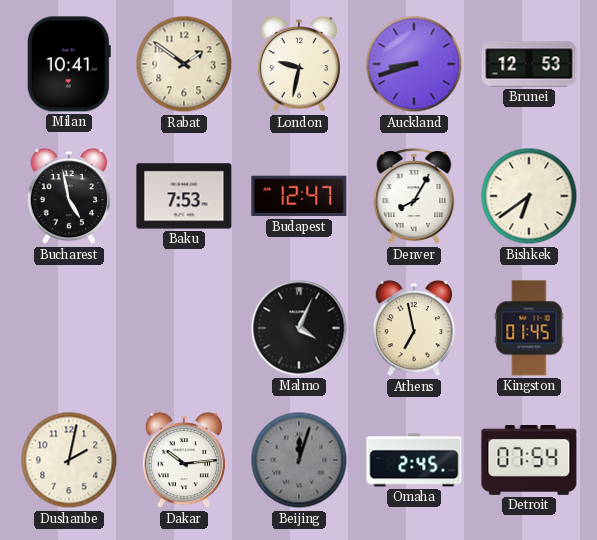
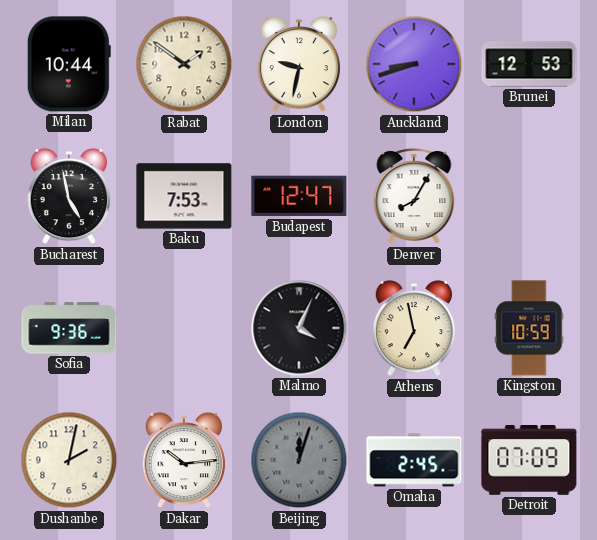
Milan: 10:41 -> 10:44
Bishkek: 6:39 -> none
Sofia: none -> 9:36
Kingston: 01:45 -> 10:59
Detroit: 07:54 -> 07:09
